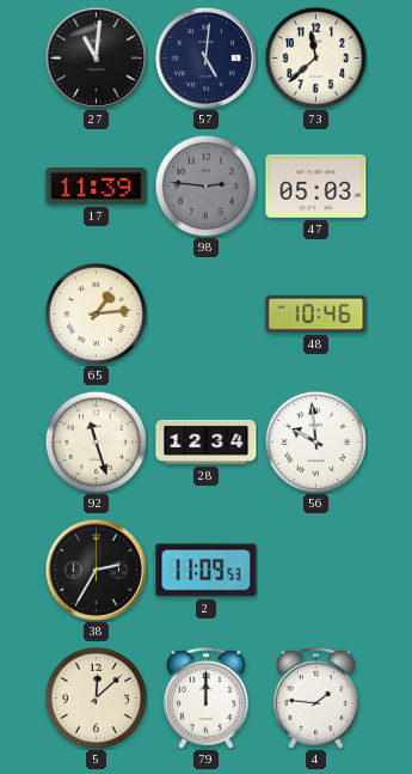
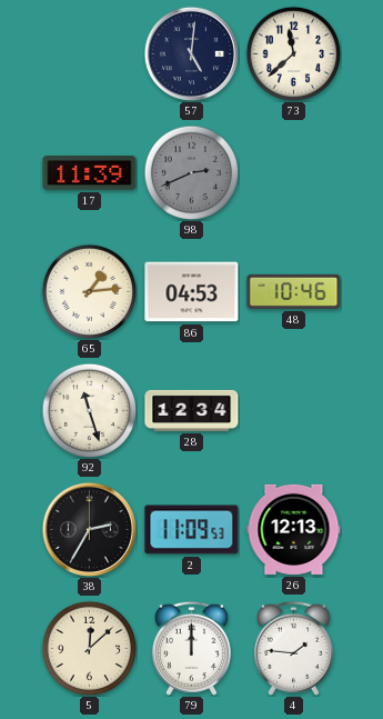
27: 11:01 -> none
98: 2:46 -> 2:41
47: 05:03 -> none
86: none -> 04:53
56: 9:59 -> none
26: none -> 12:13
